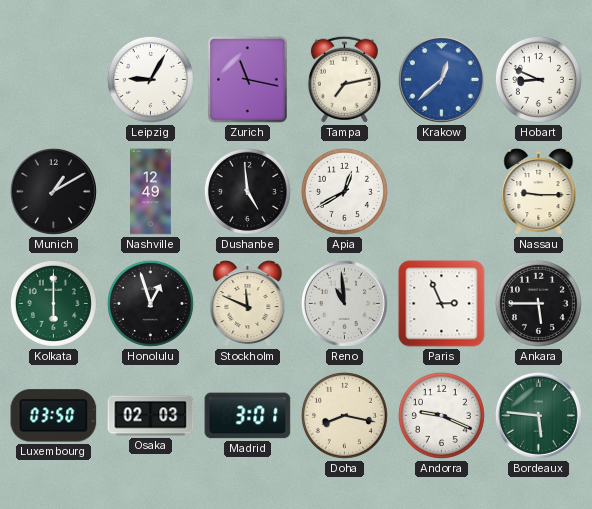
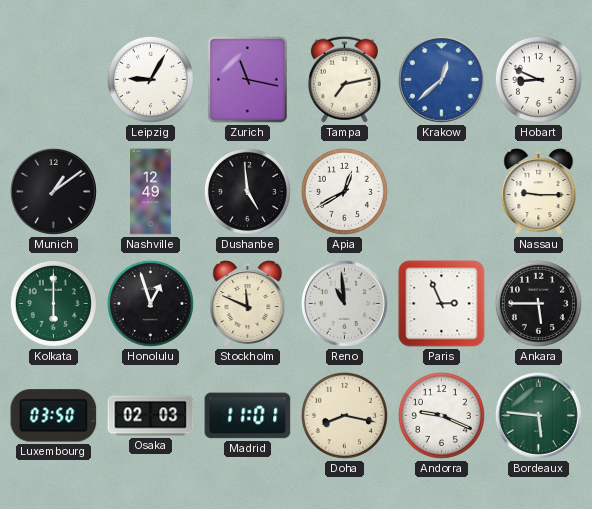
Munich: 1:10 -> 1:09
Madrid: 3:01 -> 11:01
